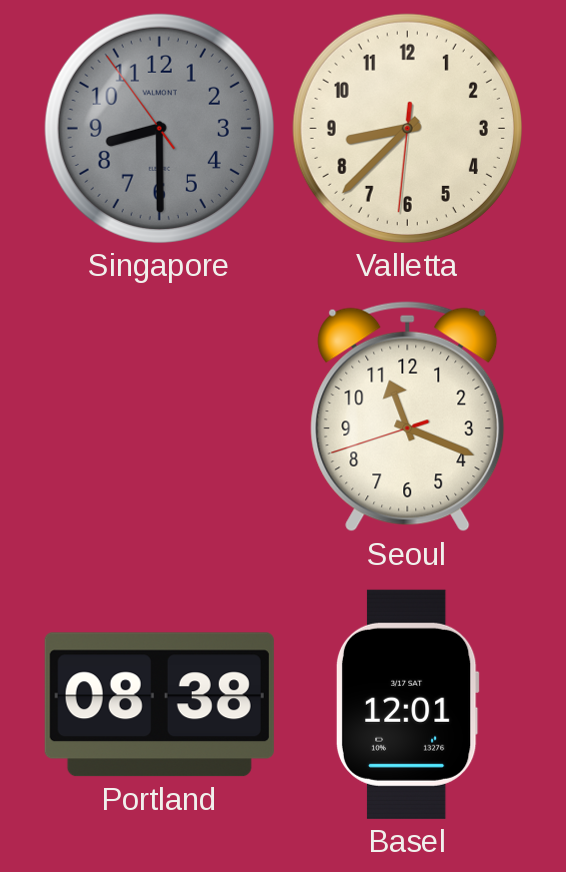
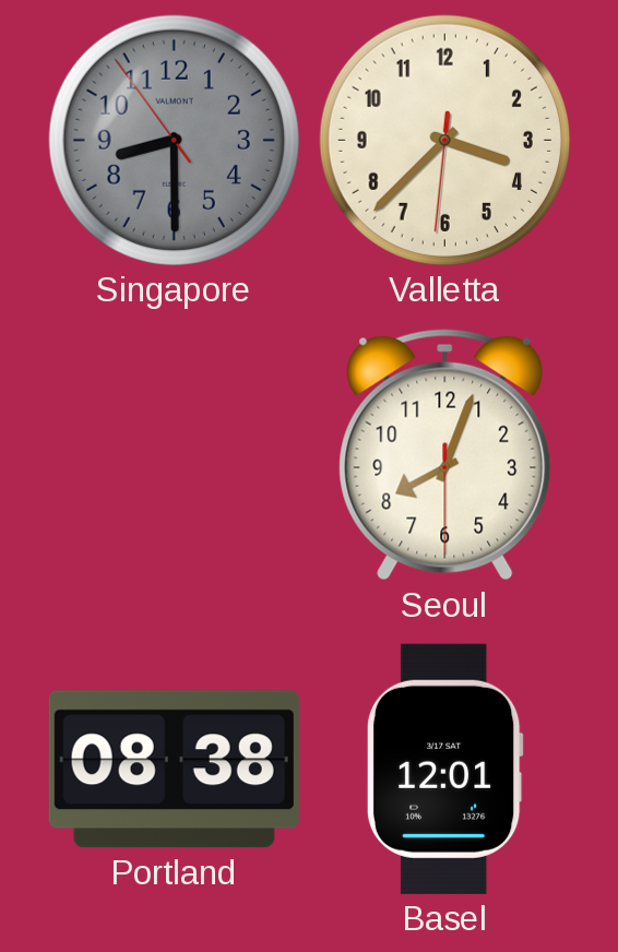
Valletta: 8:37 -> 3:37
Seoul: 11:18 -> 8:03
